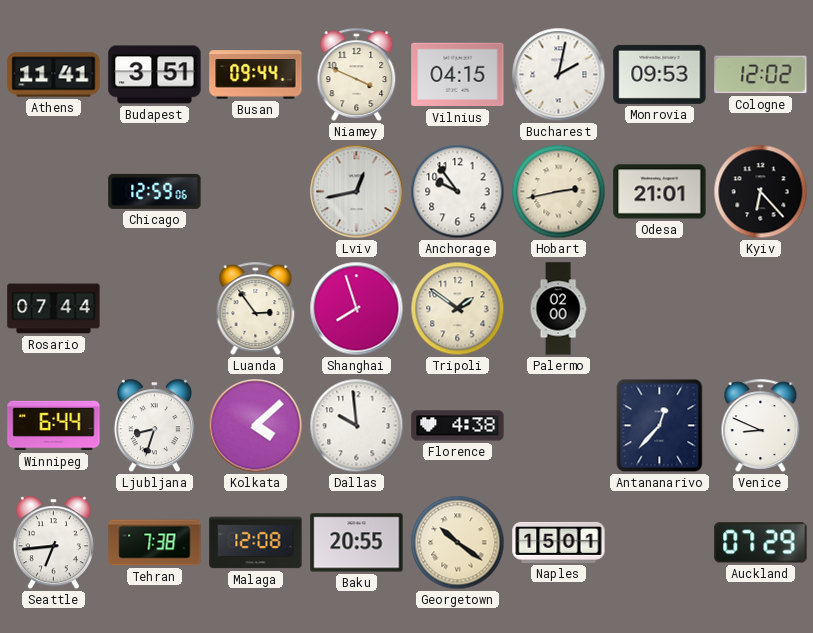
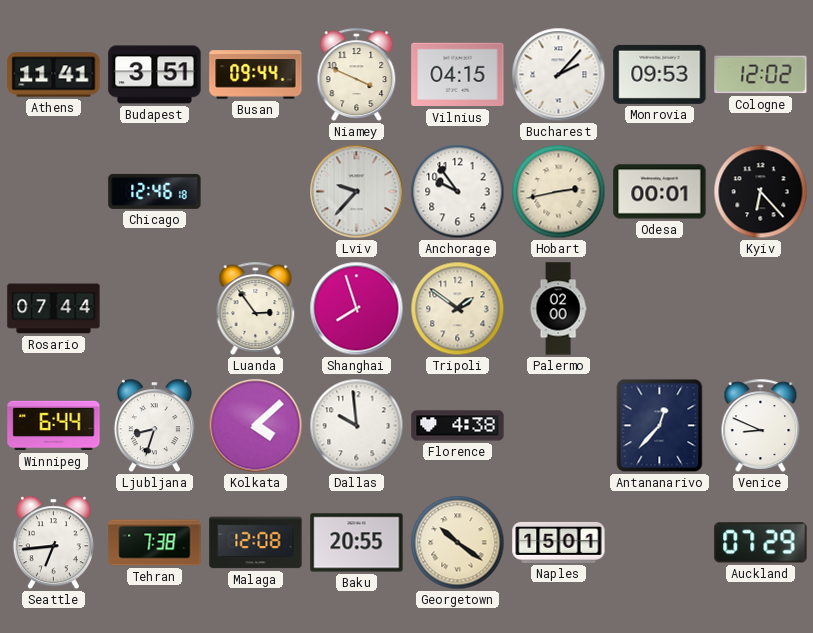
Bucharest: 2:02 -> 2:07
Chicago: 12:59 -> 12:46
Lviv: 12:43 -> 9:37
Odesa: 21:01 -> 00:01
